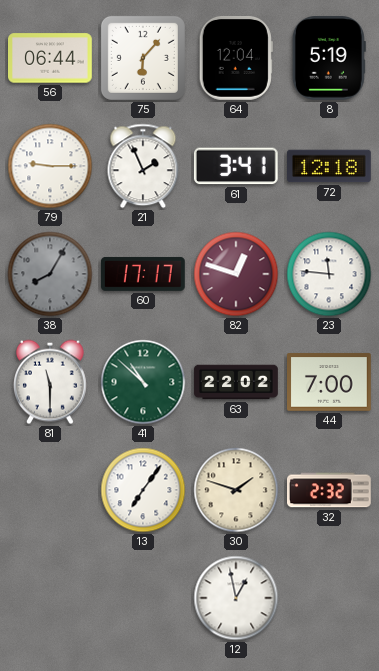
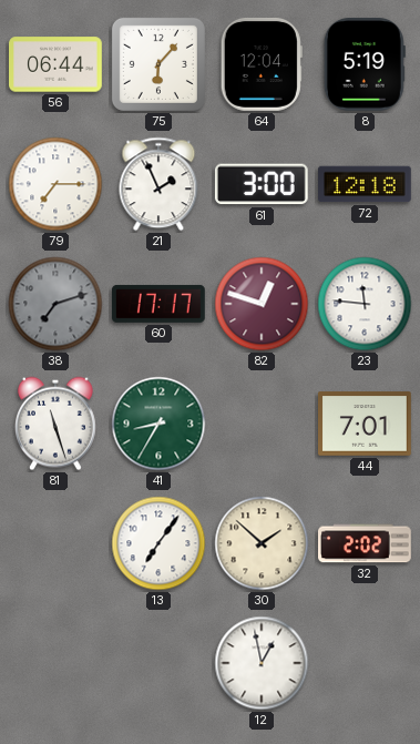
79: 9:15 -> 7:15
61: 3:41 -> 3:00
38: 8:05 -> 7:12
81: 11:30 -> 11:27
41: 10:52 -> 8:35
63: 22:02 -> none
44: 7:00 -> 7:01
30: 1:48 -> 1:52
32: 2:32 -> 2:02
